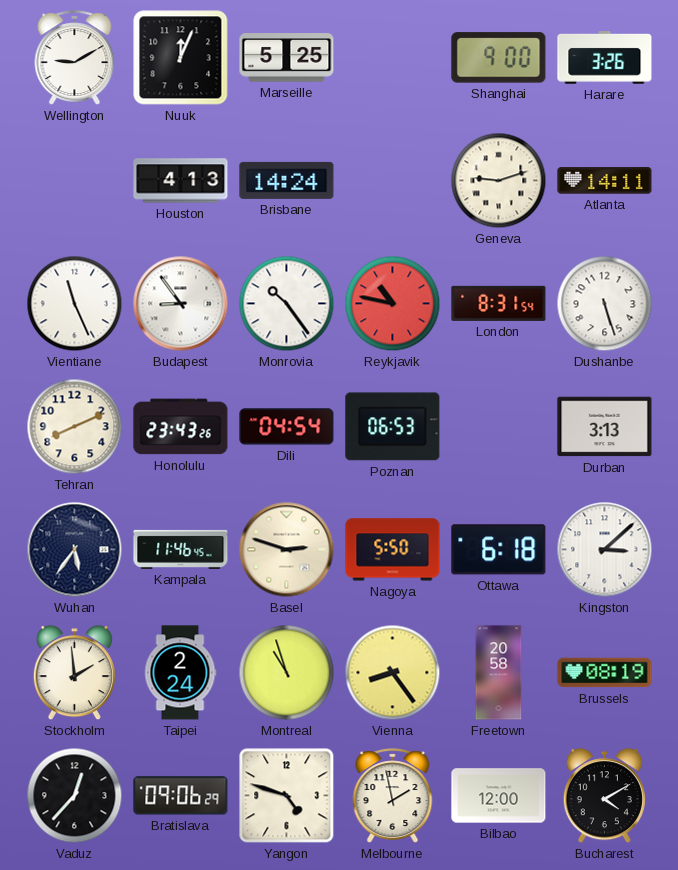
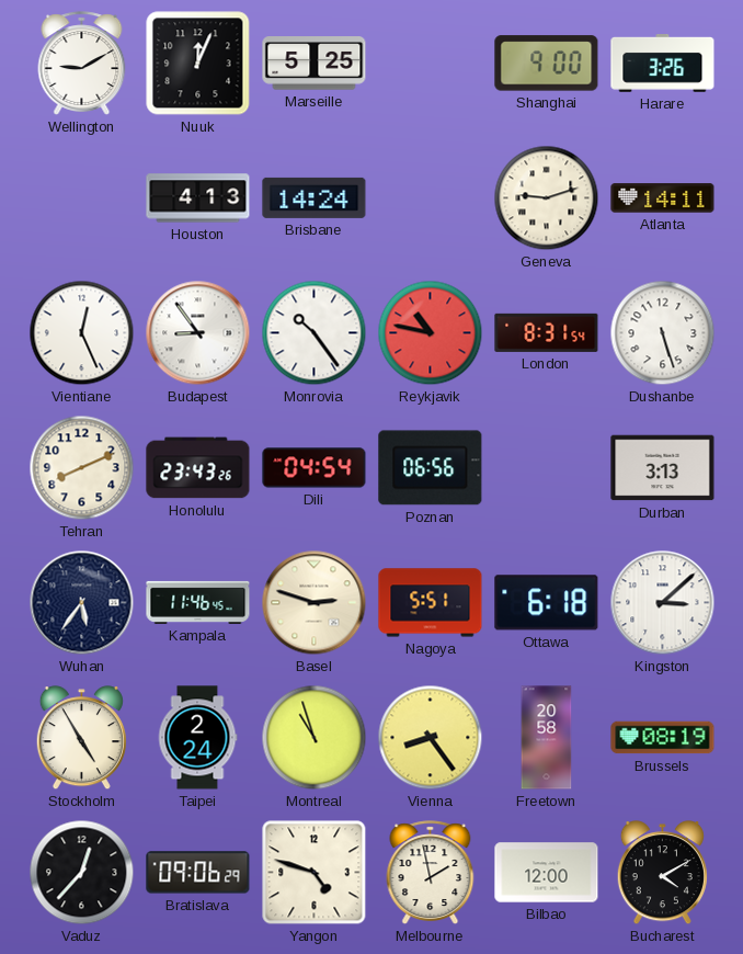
Vientiane: 11:26 -> 12:26
Poznan: 06:53 -> 06:56
Nagoya: 5:50 -> 5:51
Stockholm: 1:59 -> 4:55
